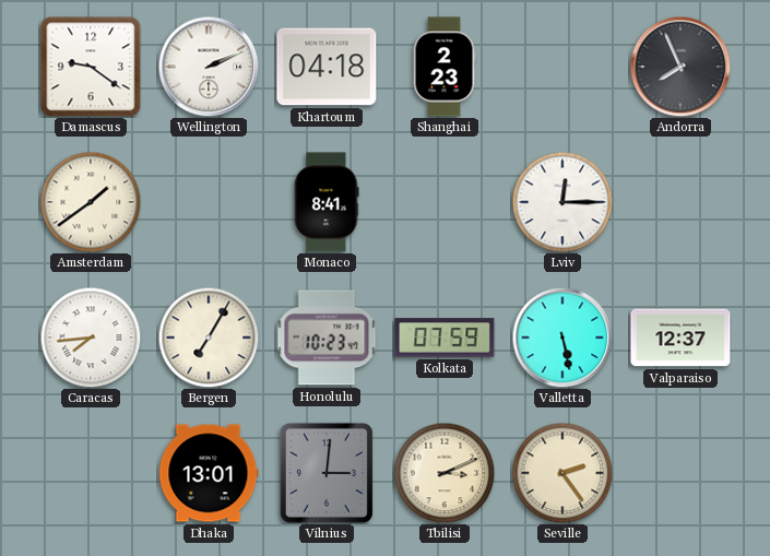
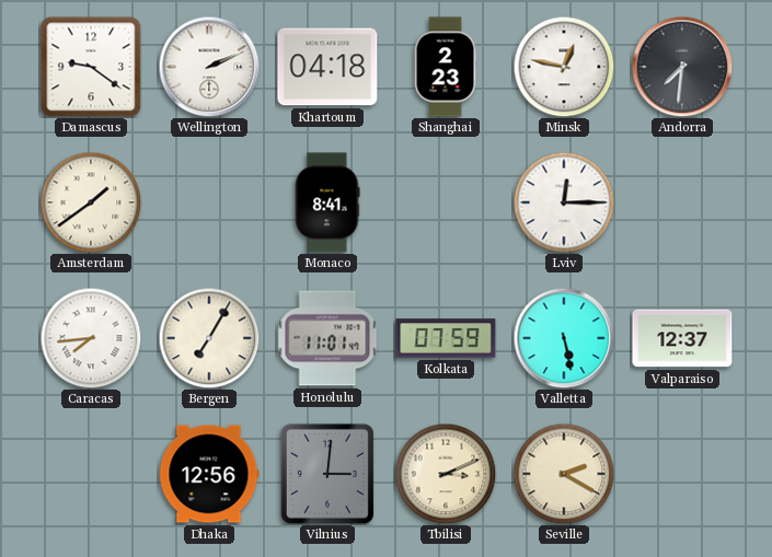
Minsk: none -> 12:47
Andorra: 7:56 -> 7:31
Honolulu: 10:23 -> 11:01
Dhaka: 13:01 -> 12:56
Seville: 2:24 -> 2:20
